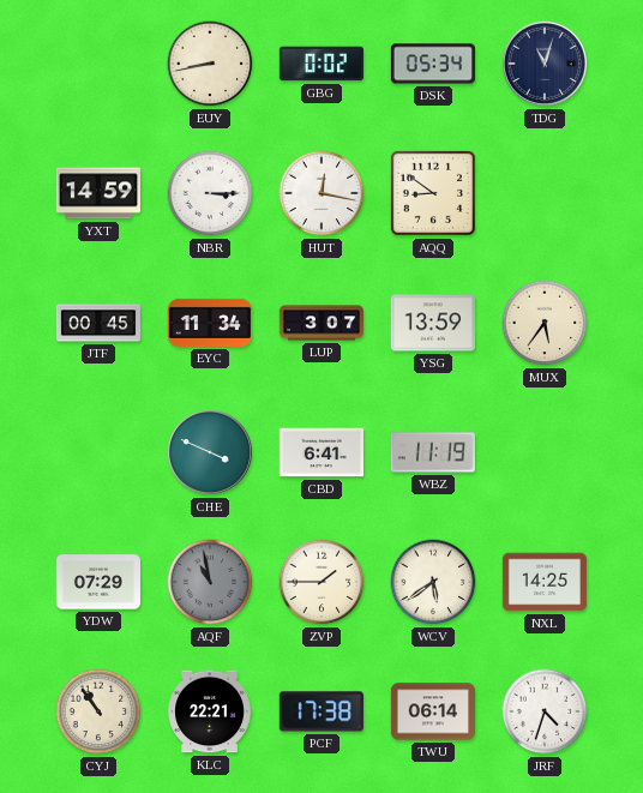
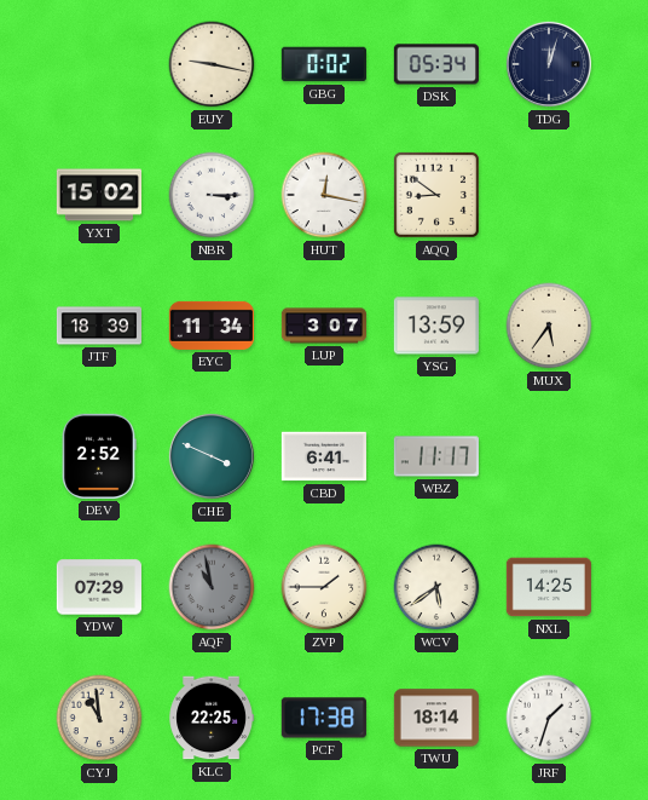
EUY: 8:43 -> 9:17
TDG: 11:03 -> 12:03
YXT: 14:59 -> 15:02
JTF: 00:45 -> 18:39
DEV: none -> 2:52
WBZ: 11:19 -> 11:17
CYJ: 10:54 -> 10:59
KLC: 22:21 -> 22:25
TWU: 06:14 -> 18:14
JRF: 4:33 -> 1:33
